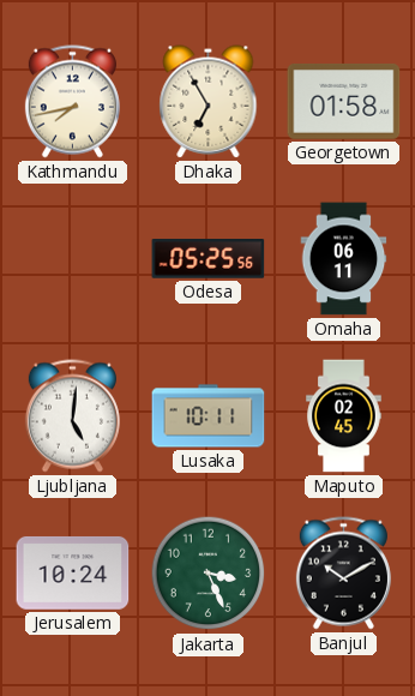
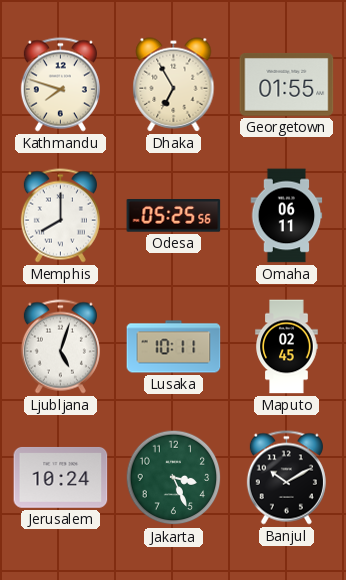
Kathmandu: 7:43 -> 7:48
Georgetown: 01:58 -> 01:55
Memphis: none -> 8:00
Ljubljana: 5:01 -> 5:03
